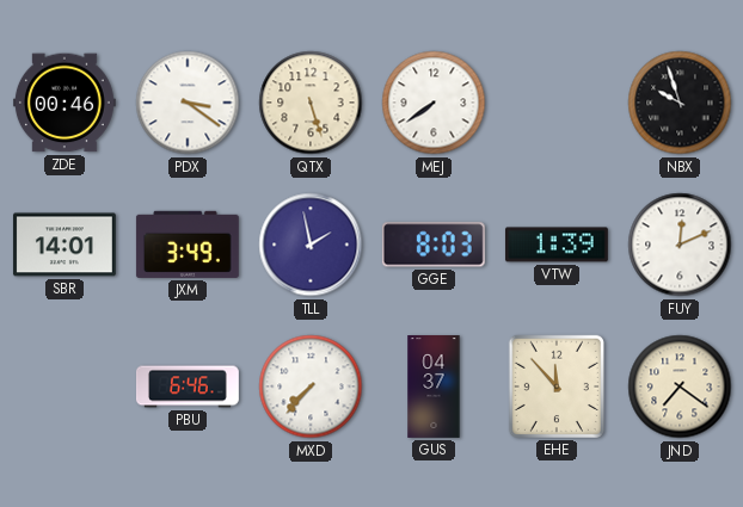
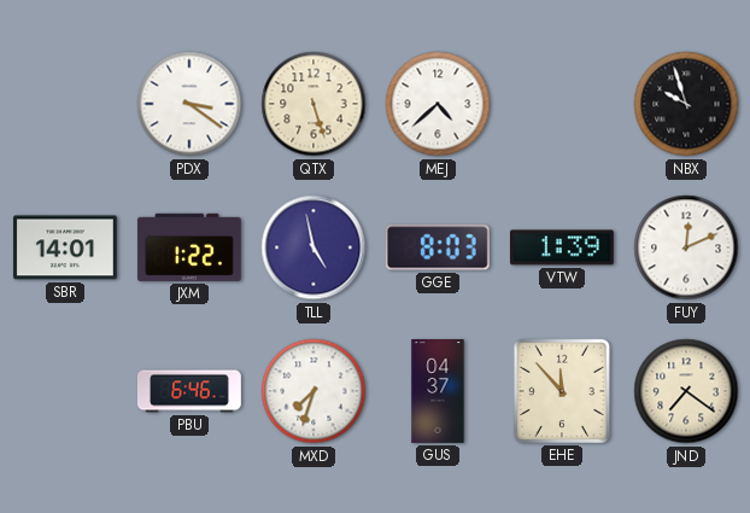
ZDE: 00:46 -> none
MEJ: 7:39 -> 4:38
JXM: 3:49 -> 1:22
TLL: 1:58 -> 4:58
MXD: 7:37 -> 7:33
